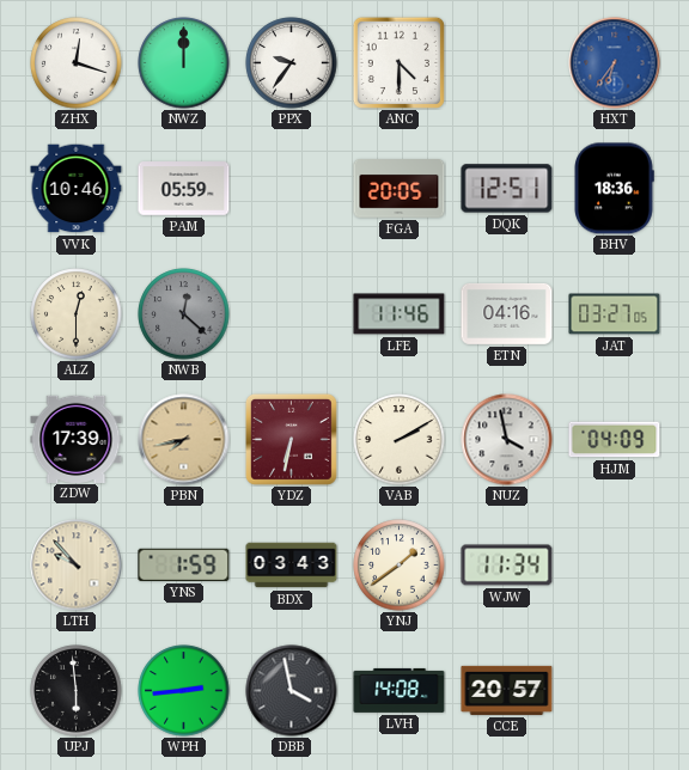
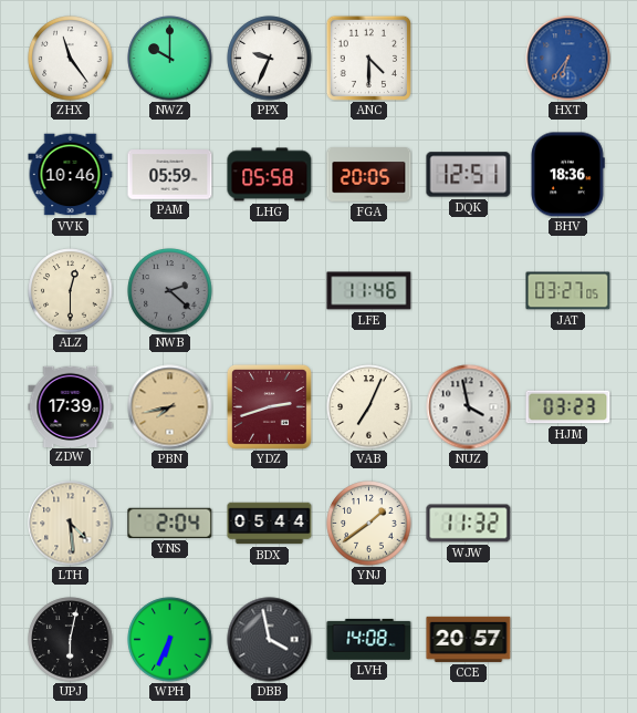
ZHX: 12:18 -> 11:24
NWZ: 12:00 -> 10:00
PPX: 9:36 -> 9:34
LHG: none -> 05:58
NWB: 12:22 -> 2:22
ETN: 04:16 -> none
YDZ: 6:32 -> 2:42
VAB: 2:10 -> 7:04
HJM: 04:09 -> 03:23
LTH: 9:53 -> 4:29
YNS: 1:59 -> 2:04
BDX: 03:43 -> 05:44
WJW: 11:34 -> 11:32
UPJ: 5:59 -> 6:02
WPH: 2:44 -> 6:34
